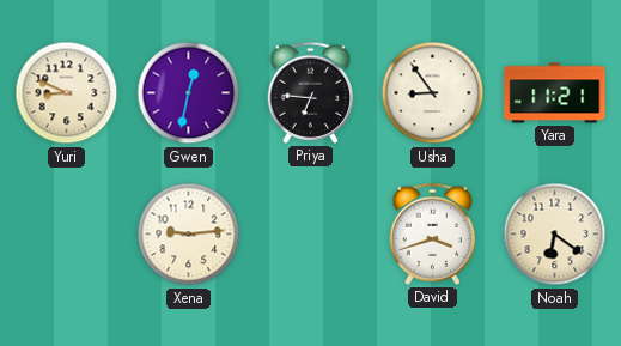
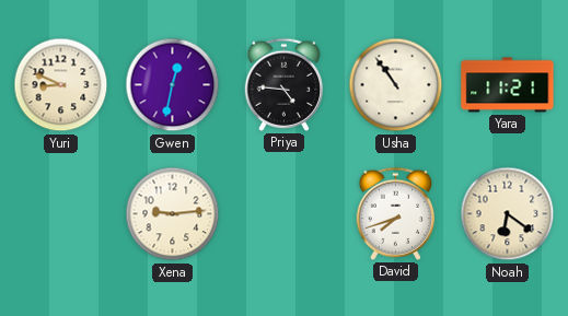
Priya: 6:46 -> 4:46
Usha: 8:54 -> 10:54
David: 3:42 -> 7:42
